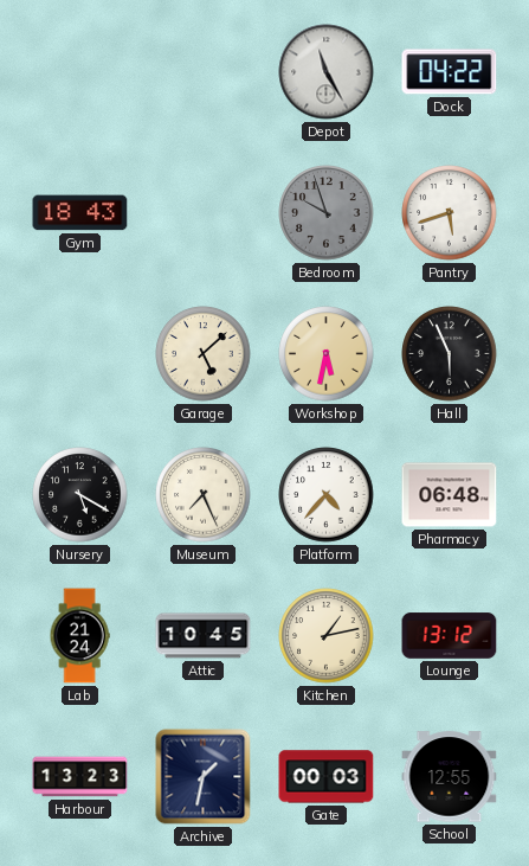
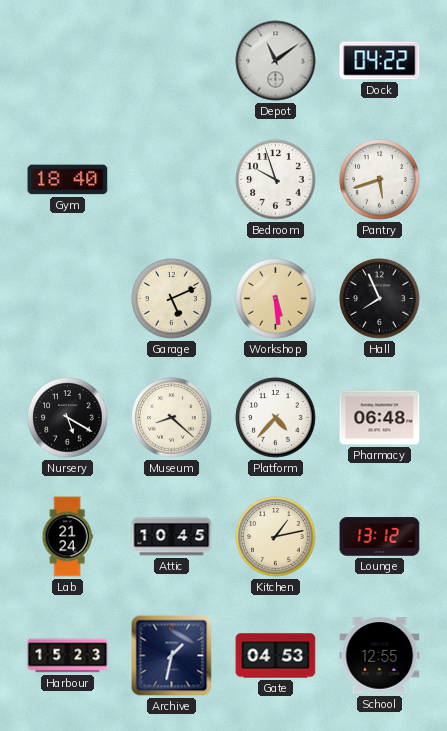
Depot: 11:25 -> 11:09
Gym: 18:43 -> 18:40
Bedroom dial: grey -> white
Garage: 5:08 -> 5:11
Workshop: 5:32 -> 5:29
Hall: 5:56 -> 7:56
Museum: 7:26 -> 8:22
Harbour: 13:23 -> 15:23
Gate: 00:03 -> 04:53
